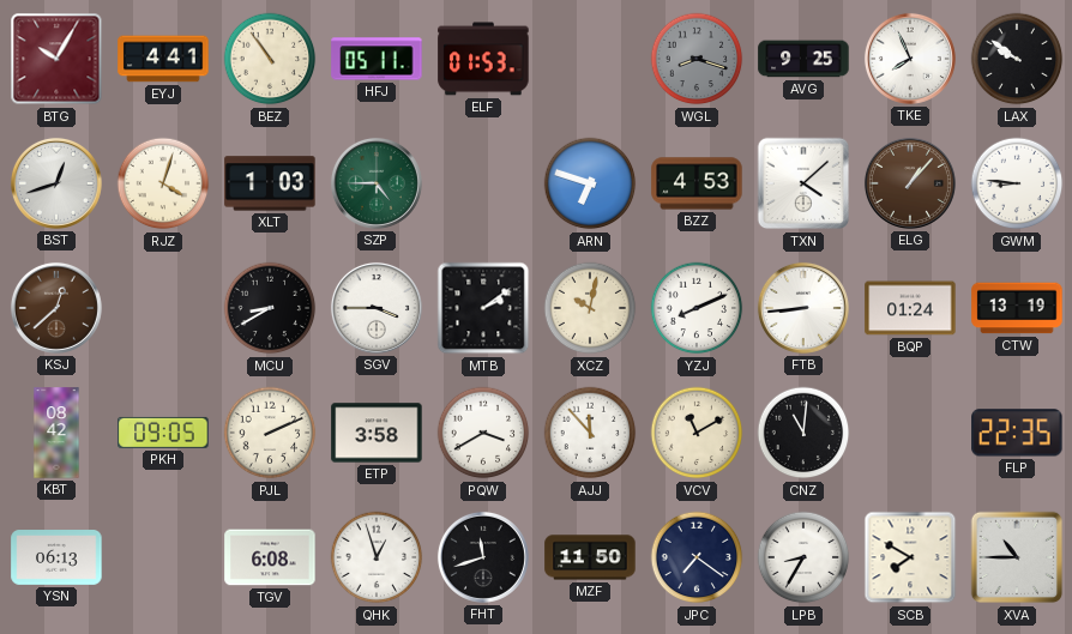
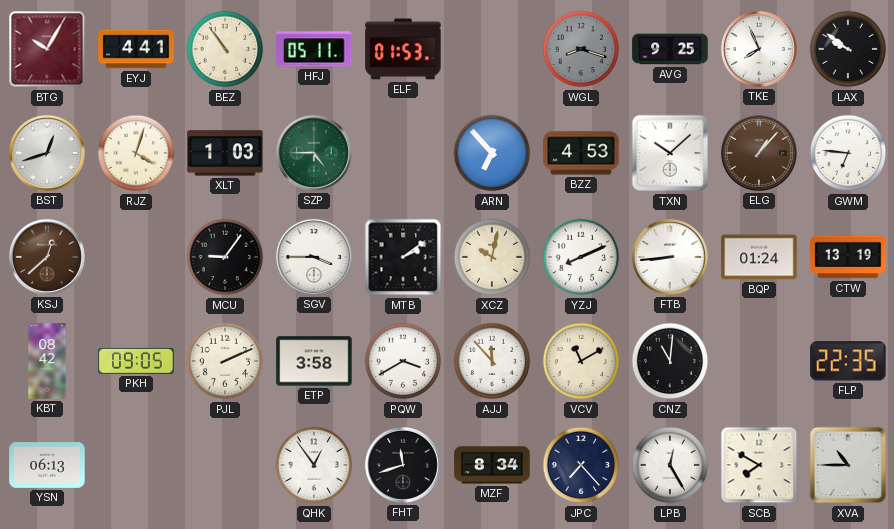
ARN: 6:48 -> 6:53
TXN: 4:08 -> 10:08
GWM: 8:46 -> 6:46
MCU: 8:40 -> 9:06
TGV: 6:08 -> none
QHK: 12:57 -> 12:54
MZF: 11:50 -> 8:34
JPC: 7:21 -> 7:23
LPB: 8:35 -> 12:25
